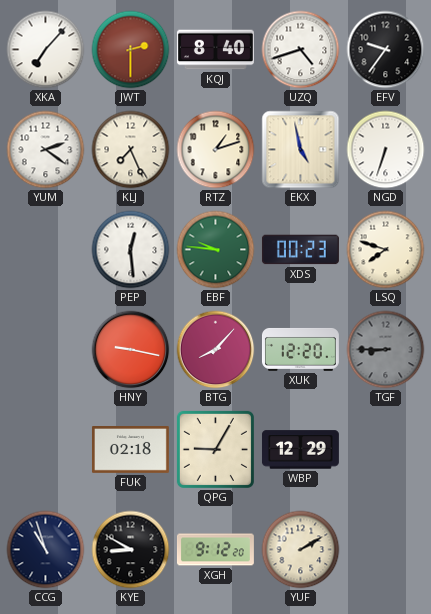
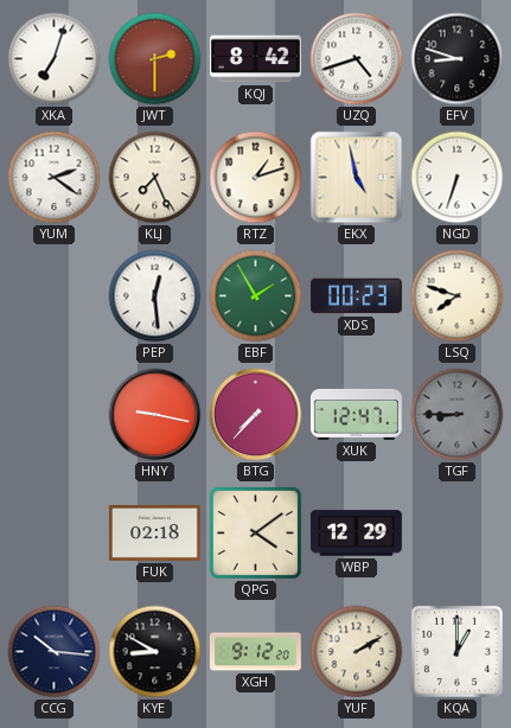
XKA: 7:07 -> 7:03
KQJ: 8:40 -> 8:42
EFV: 9:36 -> 8:48
EBF: 9:46 -> 1:55
BTG: 8:07 -> 7:37
XUK: 12:20 -> 12:47
QPG: 9:05 -> 4:09
CCG: 10:57 -> 10:16
KQA: none -> 1:00
